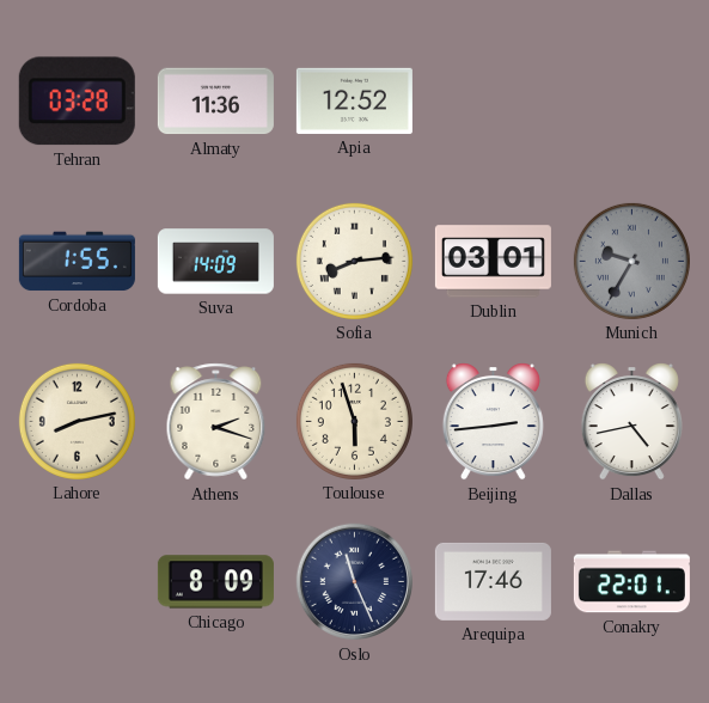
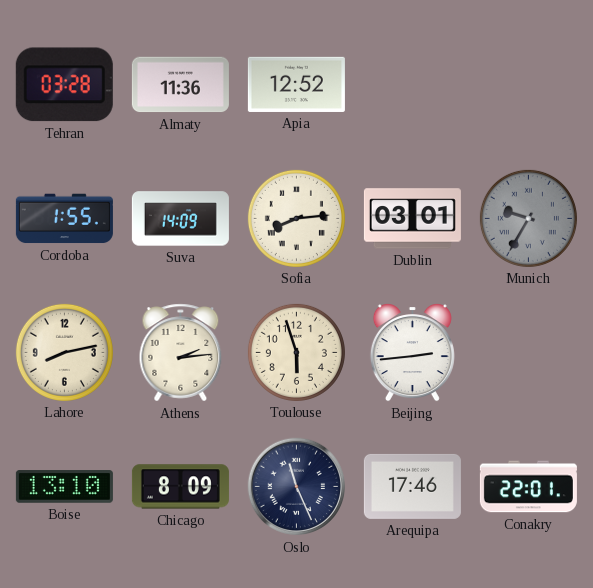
Athens: 2:18 -> 2:14
Dallas: 4:43 -> none
Boise: none -> 13:10
